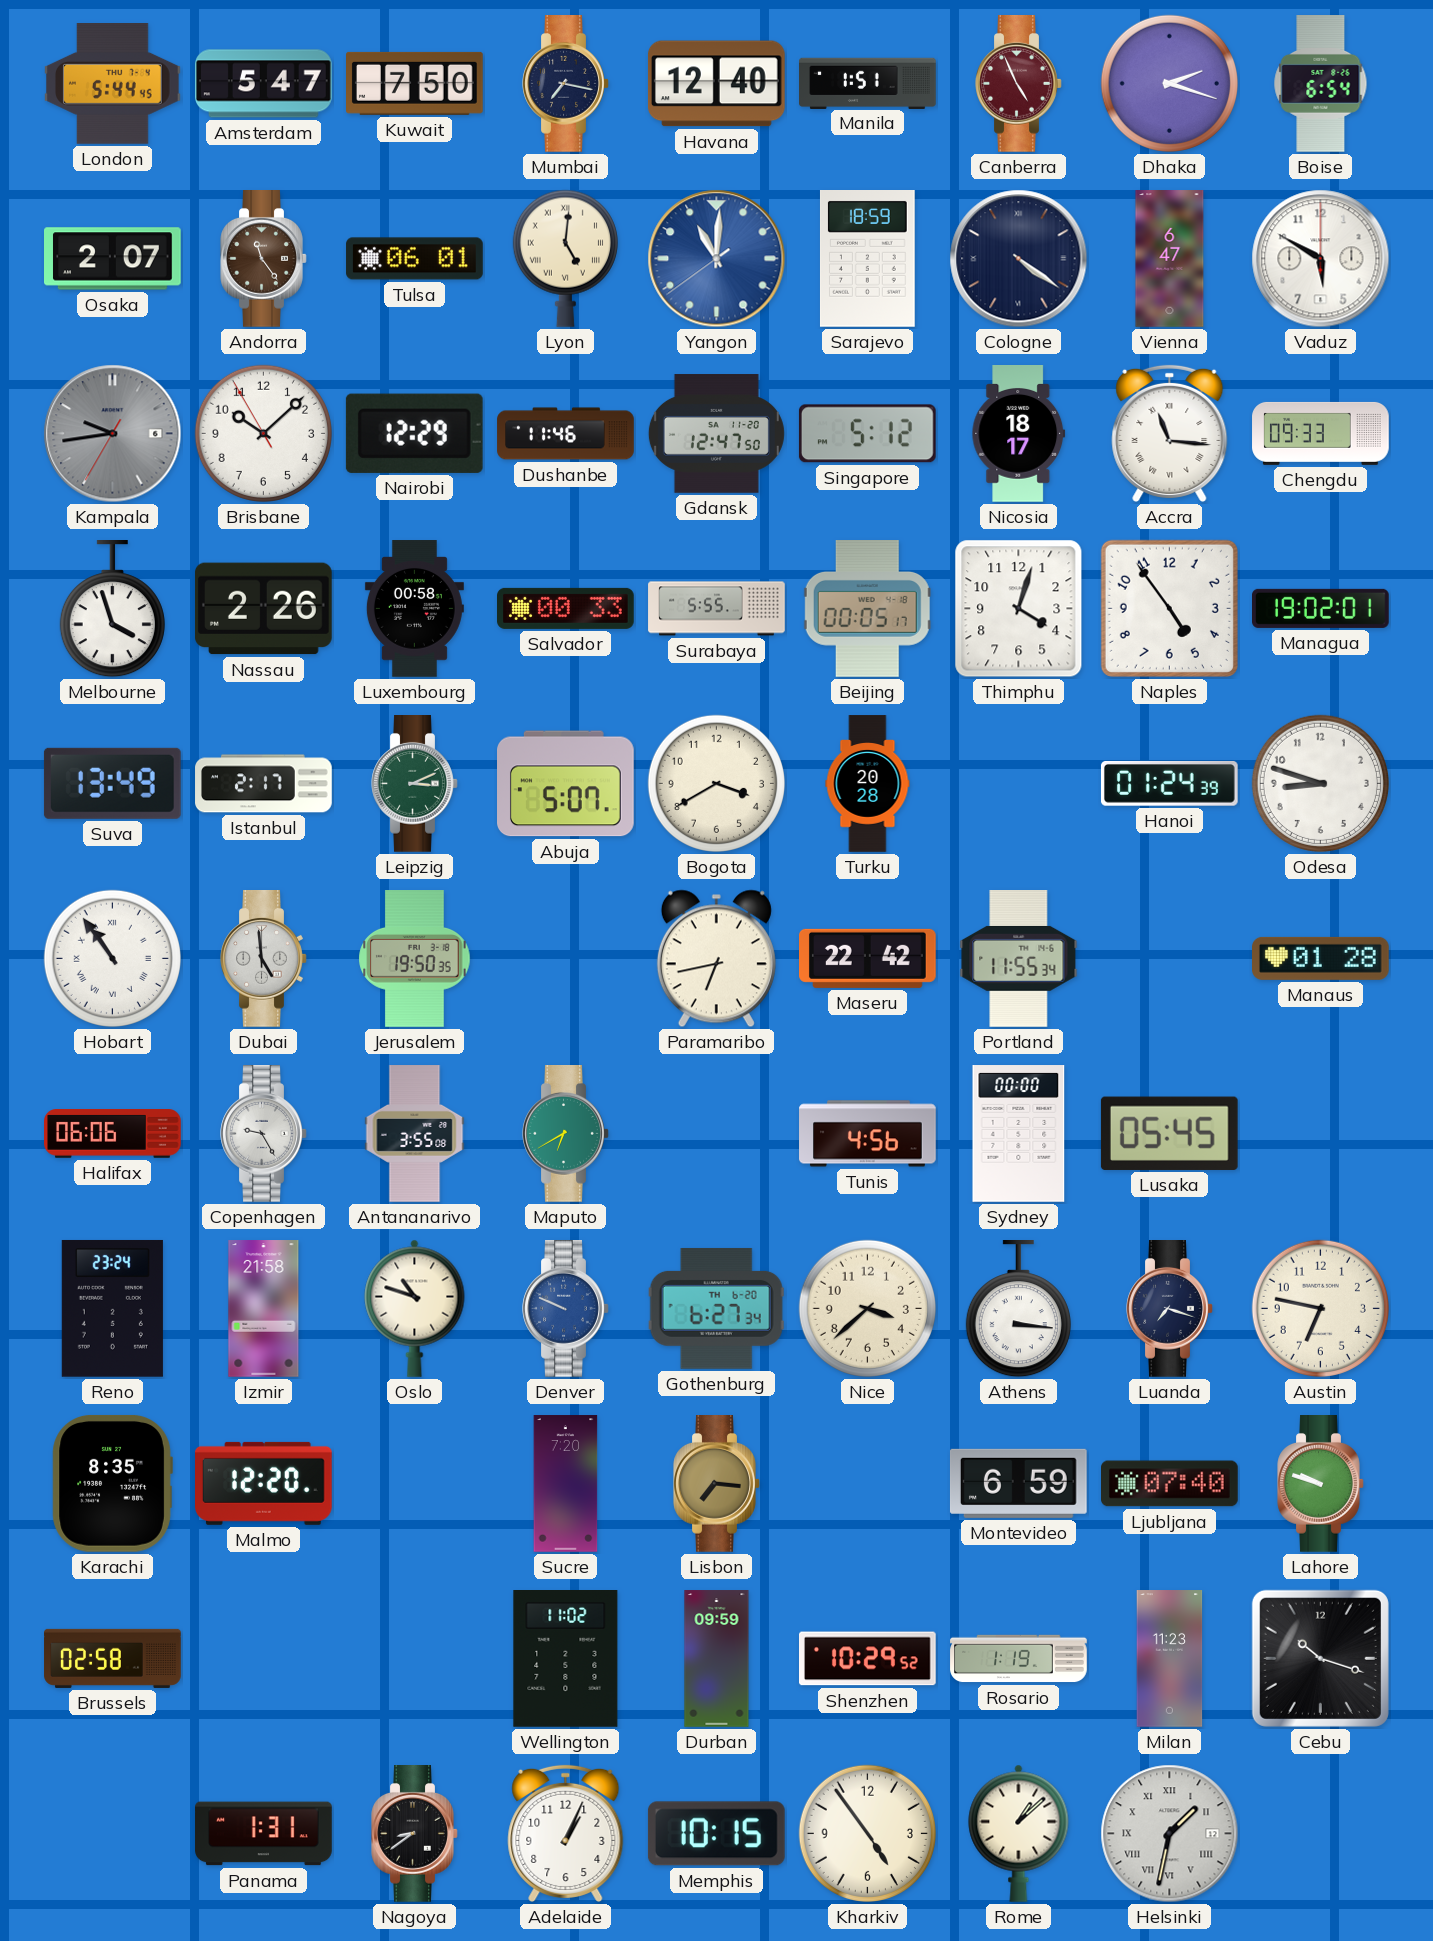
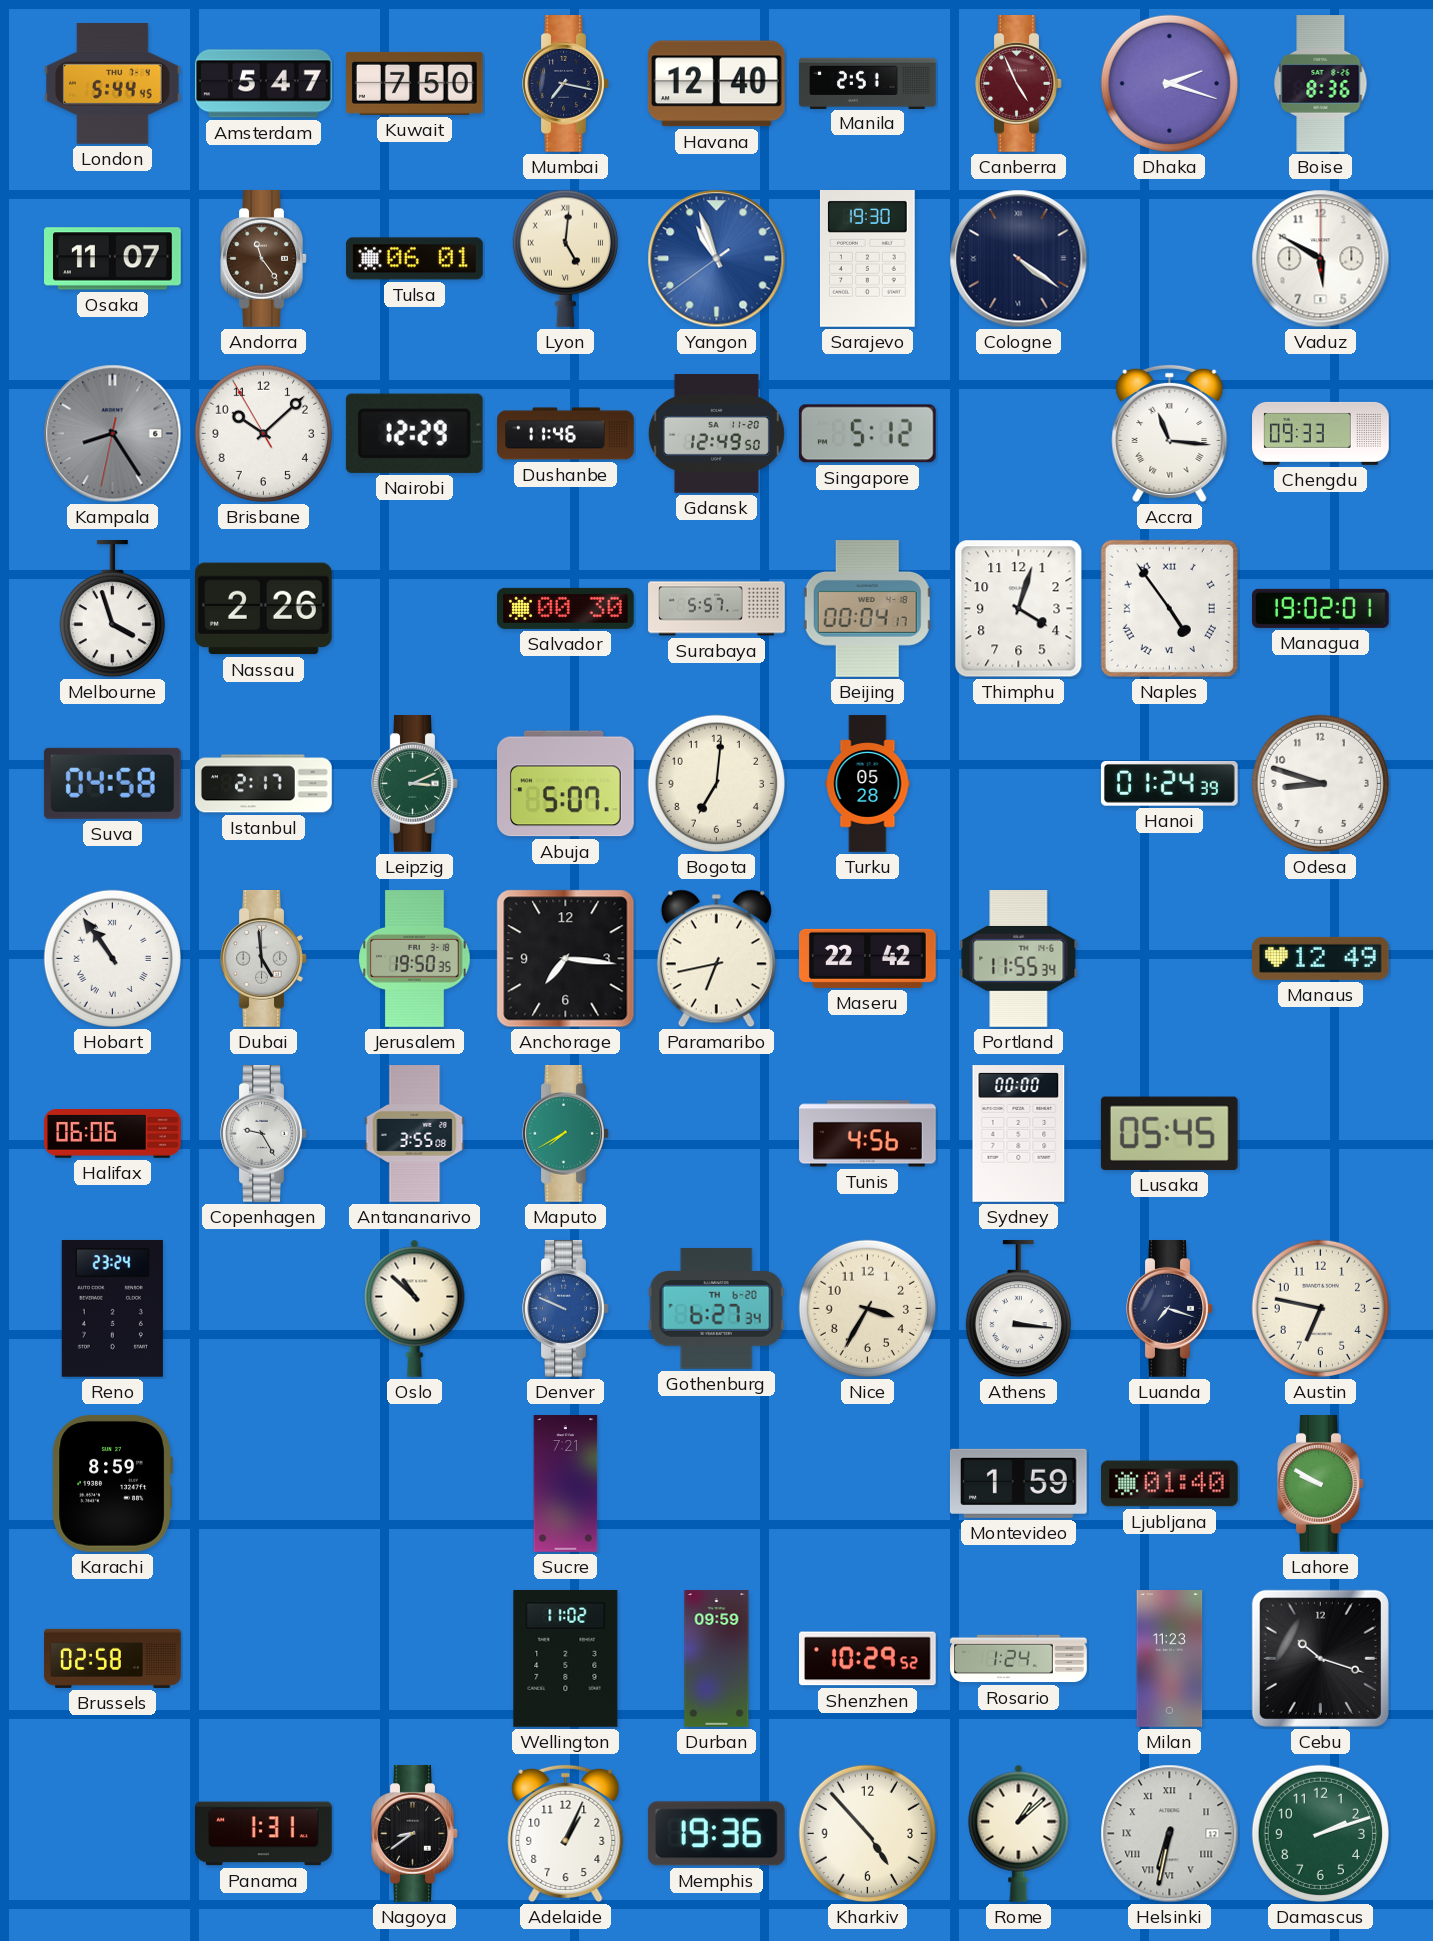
Manila: 1:51 -> 2:51
Boise: 6:54 -> 8:36
Osaka: 2:07 -> 11:07
Yangon: 11:00 -> 10:56
Sarajevo: 18:59 -> 19:30
Vienna: 6:47 -> none
Kampala: 9:43 -> 8:24
Gdansk: 12:47 -> 12:49
Nicosia: 18:17 -> none
Luxembourg: 00:58 -> none
Salvador: 00:33 -> 00:30
Surabaya: 5:55 -> 5:57
Beijing: 00:05 -> 00:04
Naples numerals: Arabic -> Roman
Suva: 13:49 -> 04:58
Bogota: 3:40 -> 7:01
Turku: 20:28 -> 05:28
Anchorage: none -> 7:16
Manaus: 01:28 -> 12:49
Maputo: 6:40 -> 7:40
Izmir: 21:58 -> none
Oslo: 10:48 -> 10:52
Nice: 3:38 -> 3:35
Karachi: 8:35 -> 8:59
Malmo: 12:20 -> none
Sucre: 7:20 -> 7:21
Lisbon: 7:16 -> none
Montevideo: 6:59 -> 1:59
Ljubljana: 07:40 -> 01:40
Lahore: 9:48 -> 9:50
Rosario: 1:19 -> 1:24
Memphis: 10:15 -> 19:36
Kharkiv: 4:54 -> 4:53
Helsinki: 1:32 -> 6:32
Damascus: none -> 2:12
